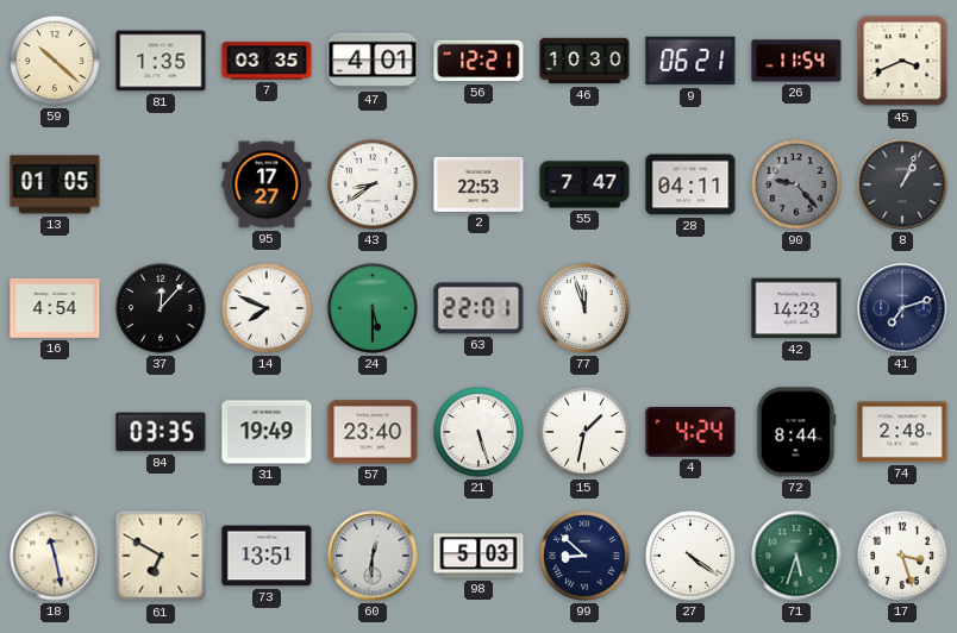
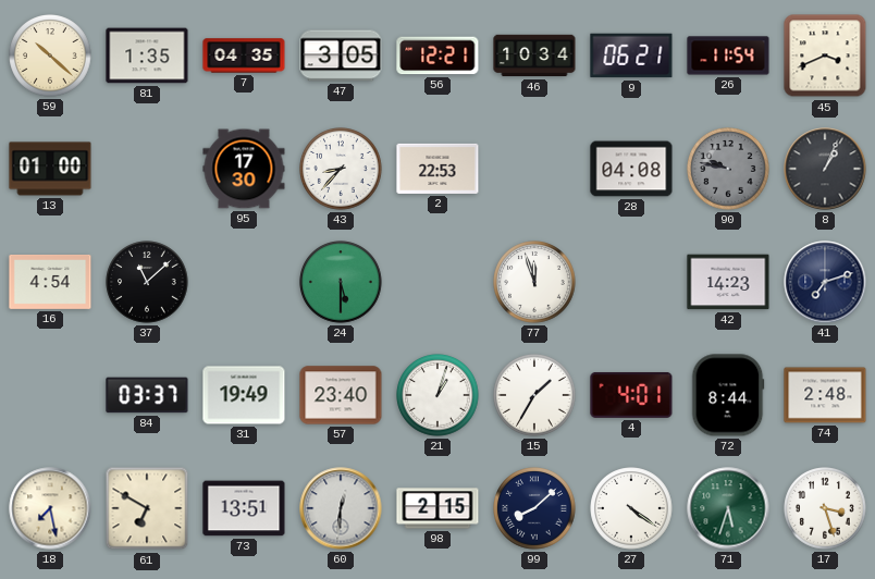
7: 03:35 -> 04:35
47: 4:01 -> 3:05
46: 10:30 -> 10:34
13: 01:05 -> 01:00
95: 17:27 -> 17:30
43: 8:39 -> 8:37
55: 7:47 -> none
28: 04:11 -> 04:08
90: 9:23 -> 9:47
37: 12:07 -> 11:08
14: 7:49 -> none
63: 22:01 -> none
84: 03:35 -> 03:37
21: 5:27 -> 1:03
15: 1:32 -> 1:35
4: 4:24 -> 4:01
18: 11:28 -> 7:28
98: 5:03 -> 2:15
99: 8:52 -> 8:08
